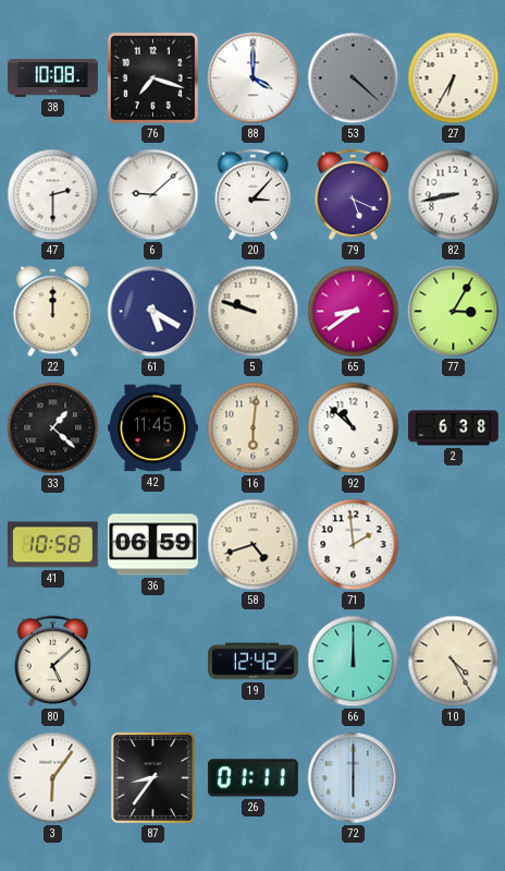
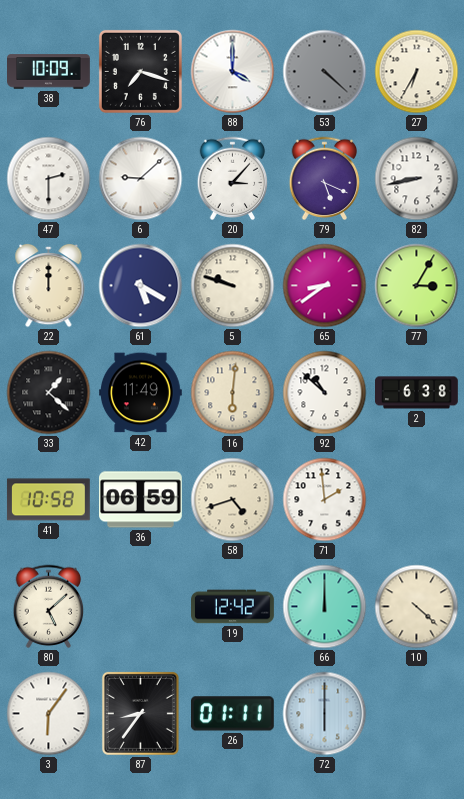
38: 10:08 -> 10:09
42: 11:45 -> 11:49
10: 4:25 -> 4:22
